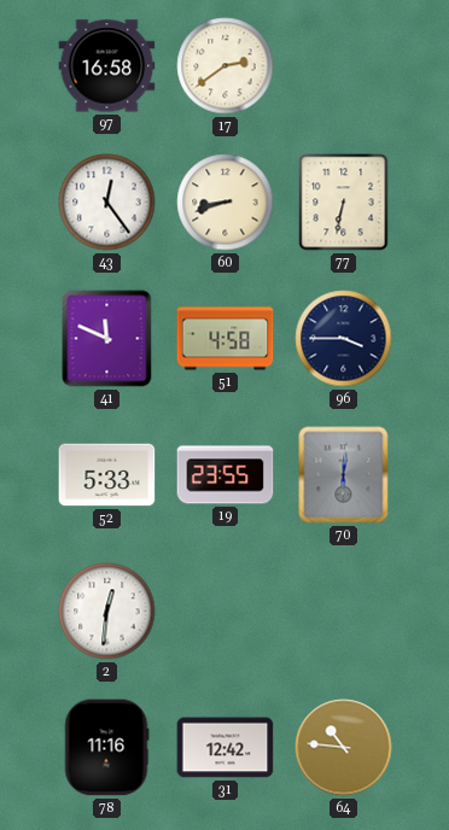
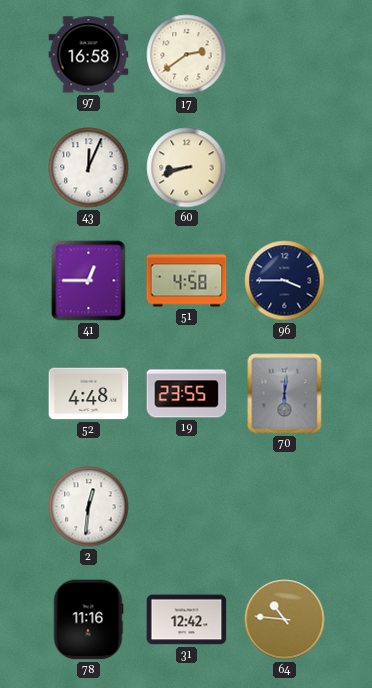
43: 12:24 -> 12:04
77: 6:32 -> none
41: 11:49 -> 12:45
52: 5:33 -> 4:48
